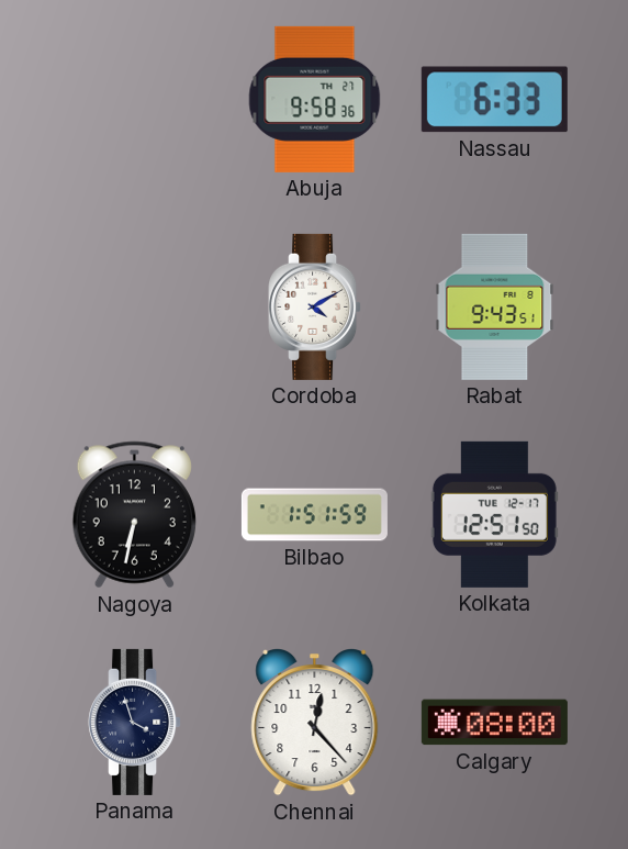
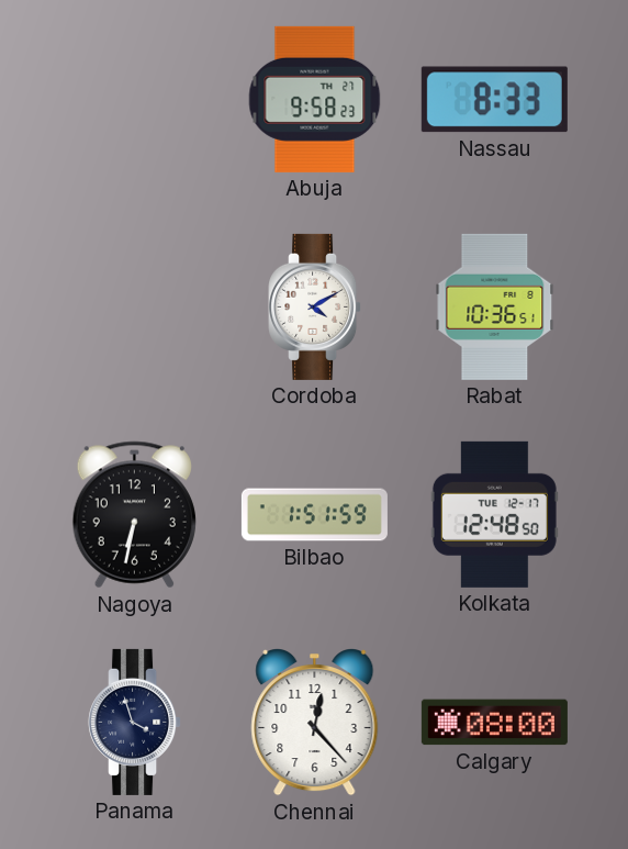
Abuja: 9:58:36 -> 9:58:23
Nassau: 6:33 -> 8:33
Rabat: 9:43 -> 10:36
Kolkata: 12:51 -> 12:48
